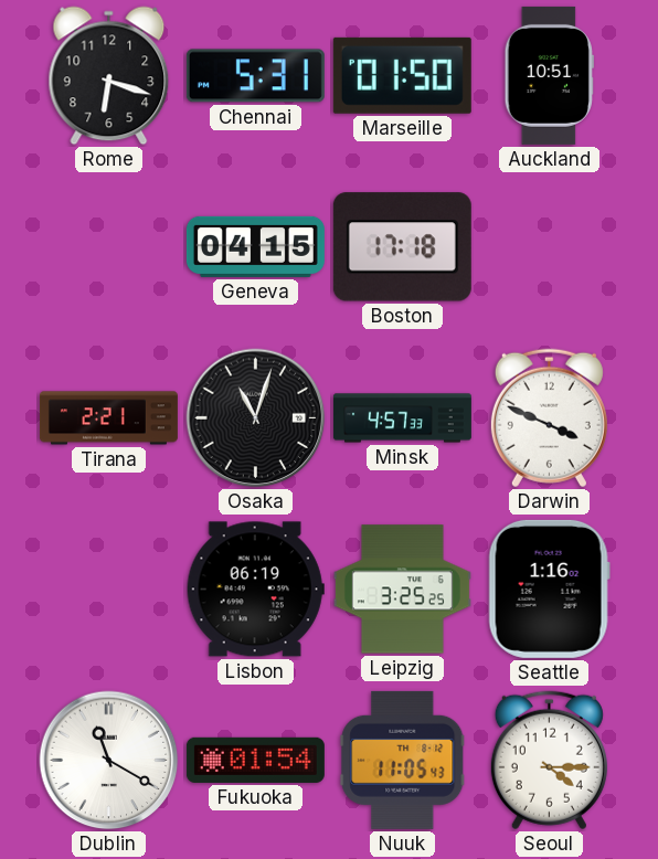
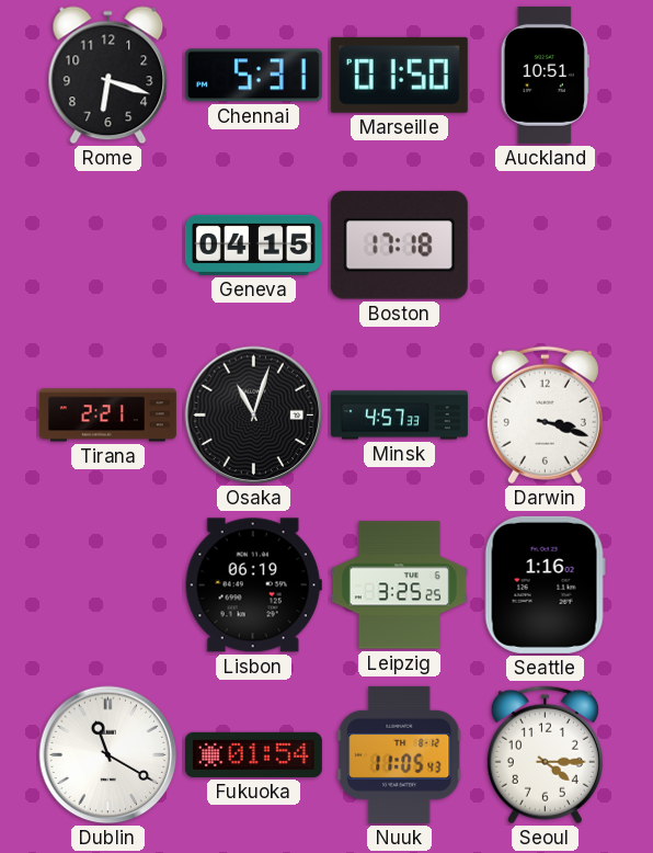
Darwin: 3:49 -> 3:18
